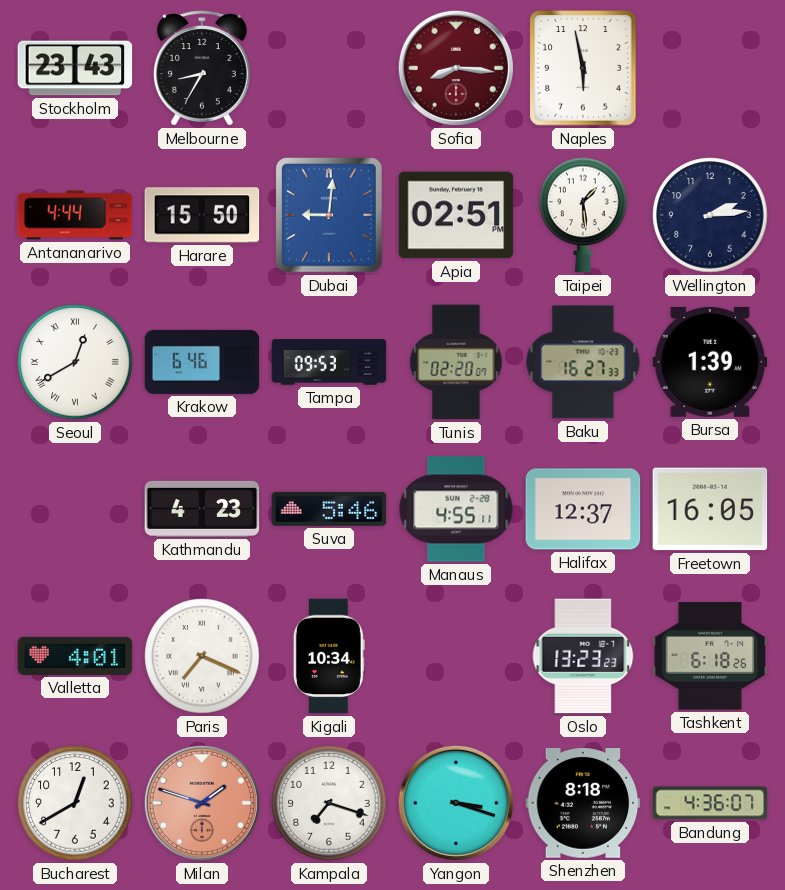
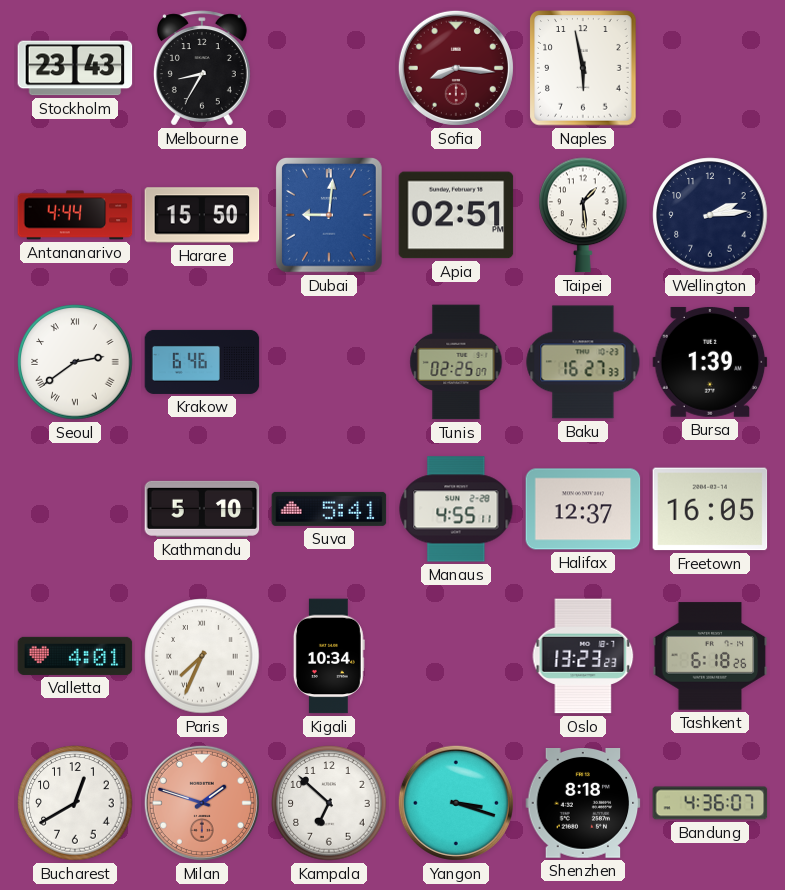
Seoul: 12:40 -> 2:39
Tampa: 09:53 -> none
Tunis: 02:20 -> 02:25
Kathmandu: 4:23 -> 5:10
Suva: 5:46 -> 5:41
Paris: 7:19 -> 7:34
Kampala: 7:18 -> 6:52
